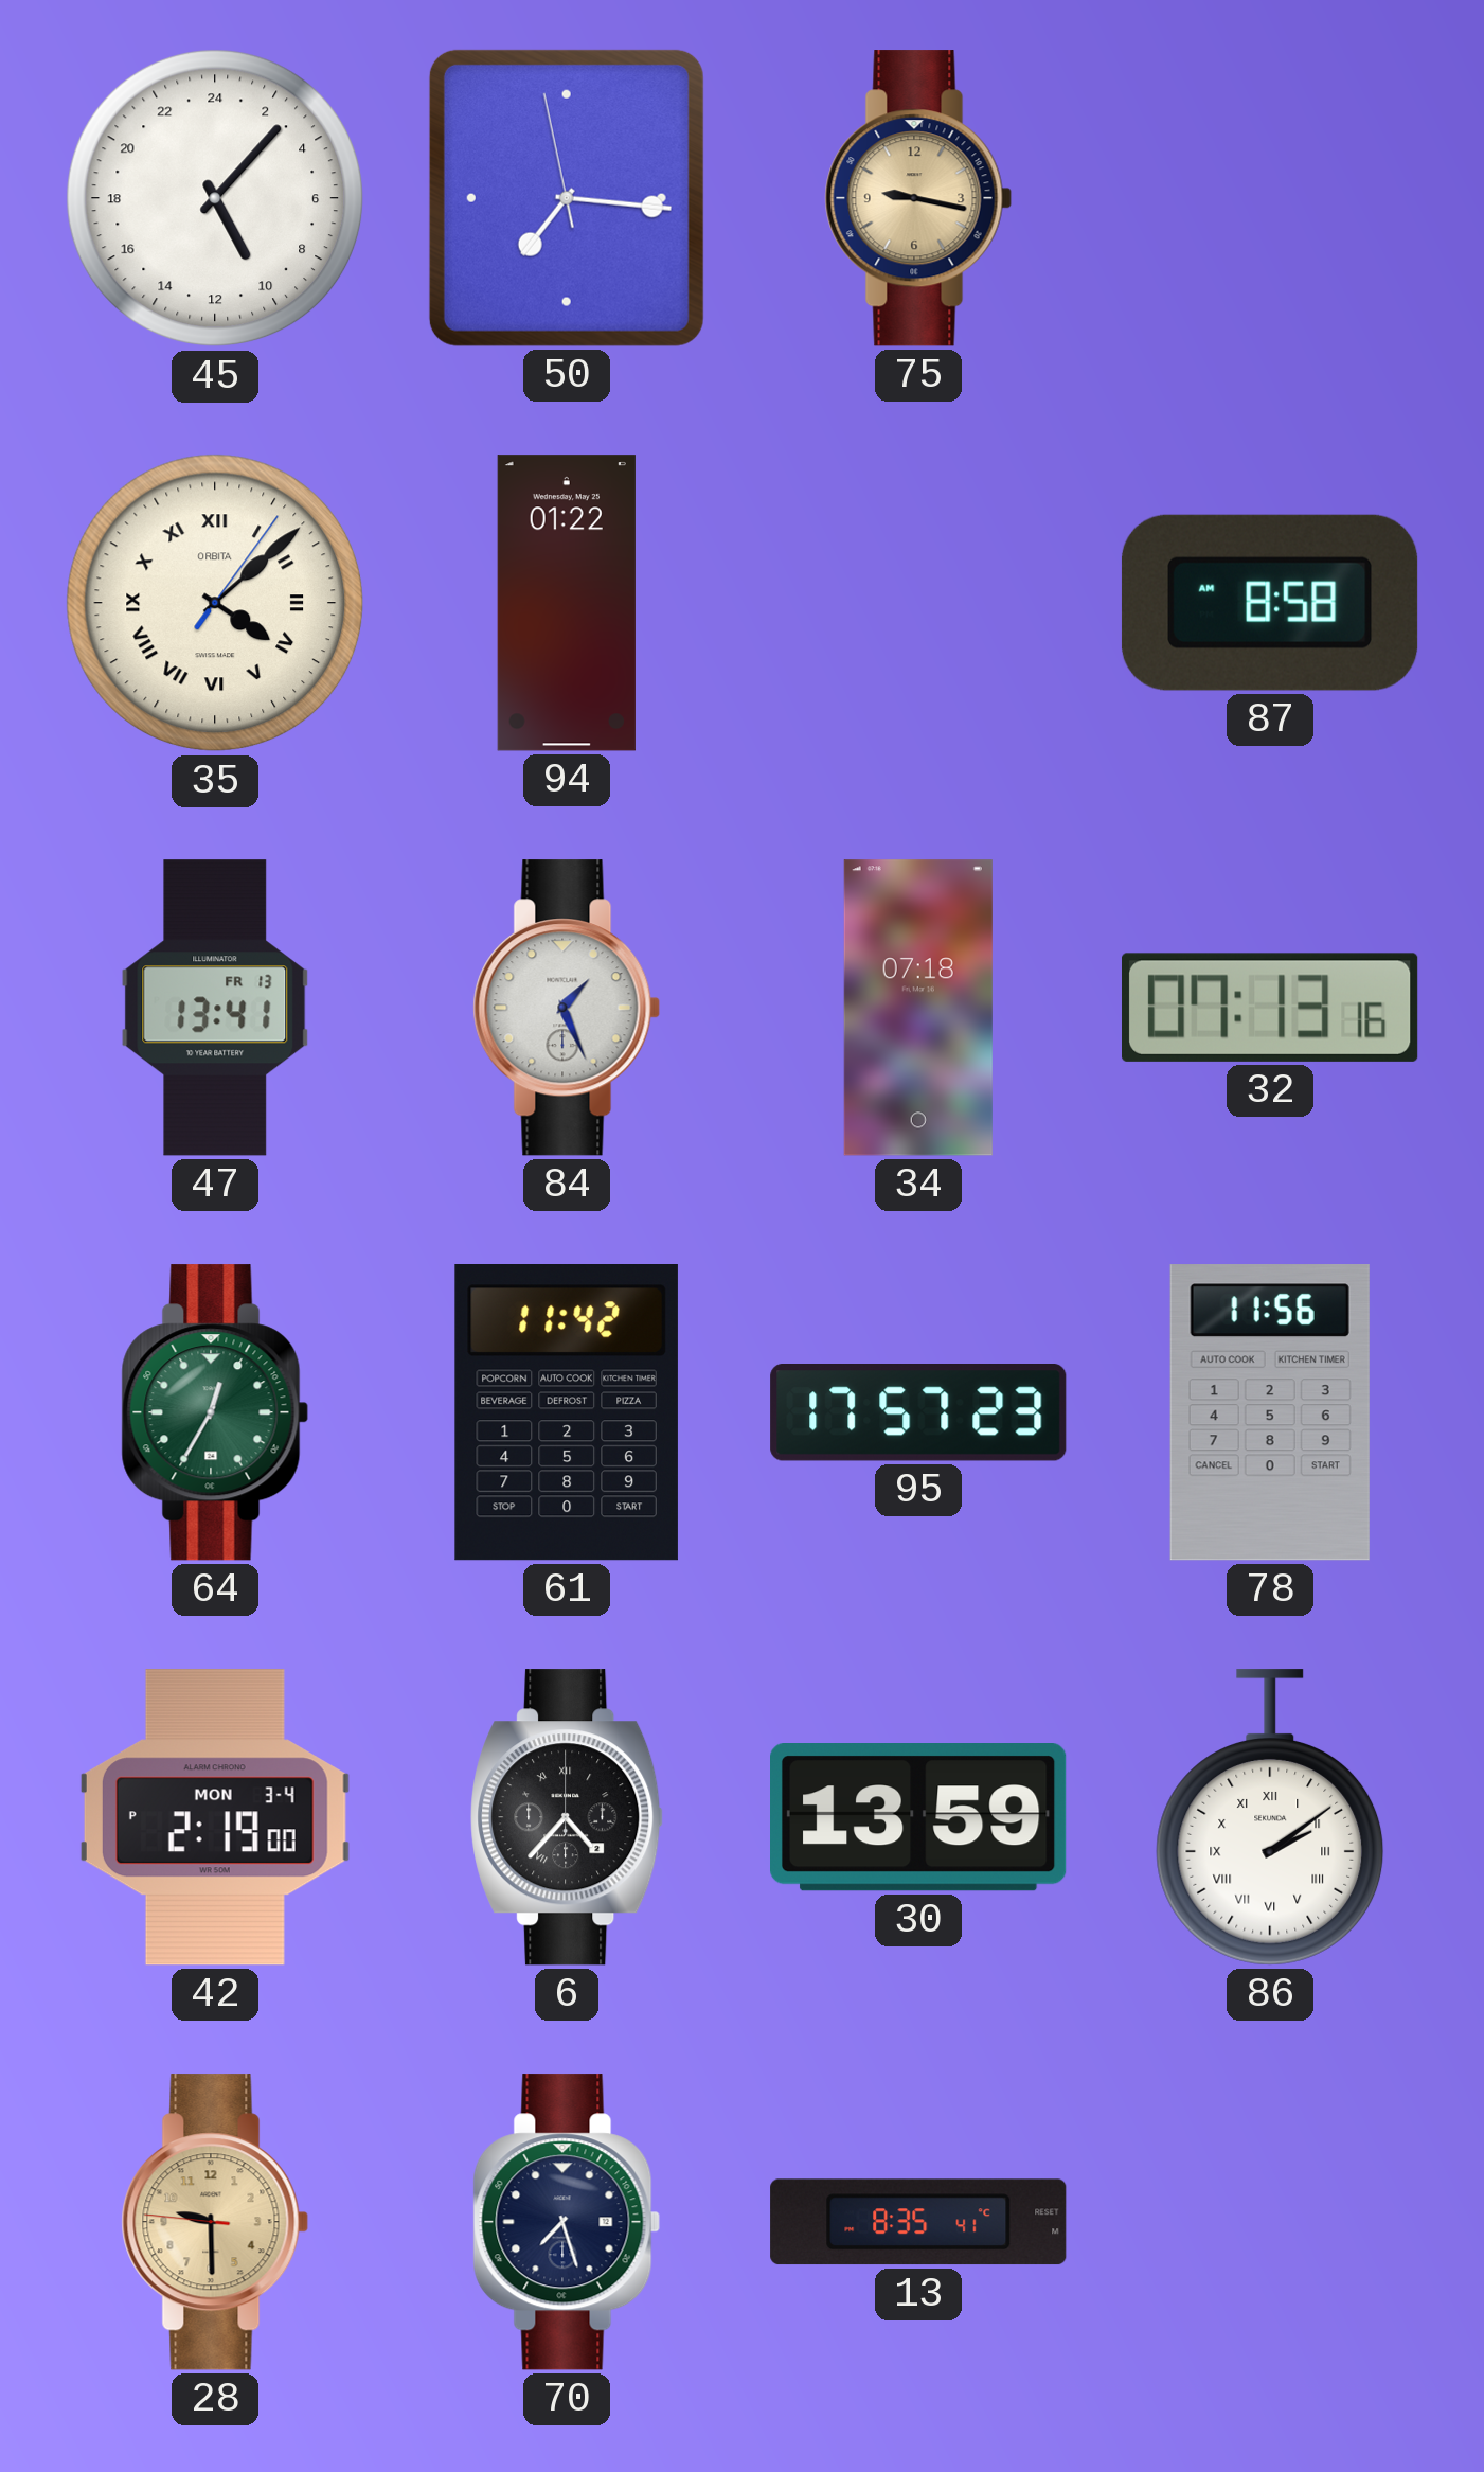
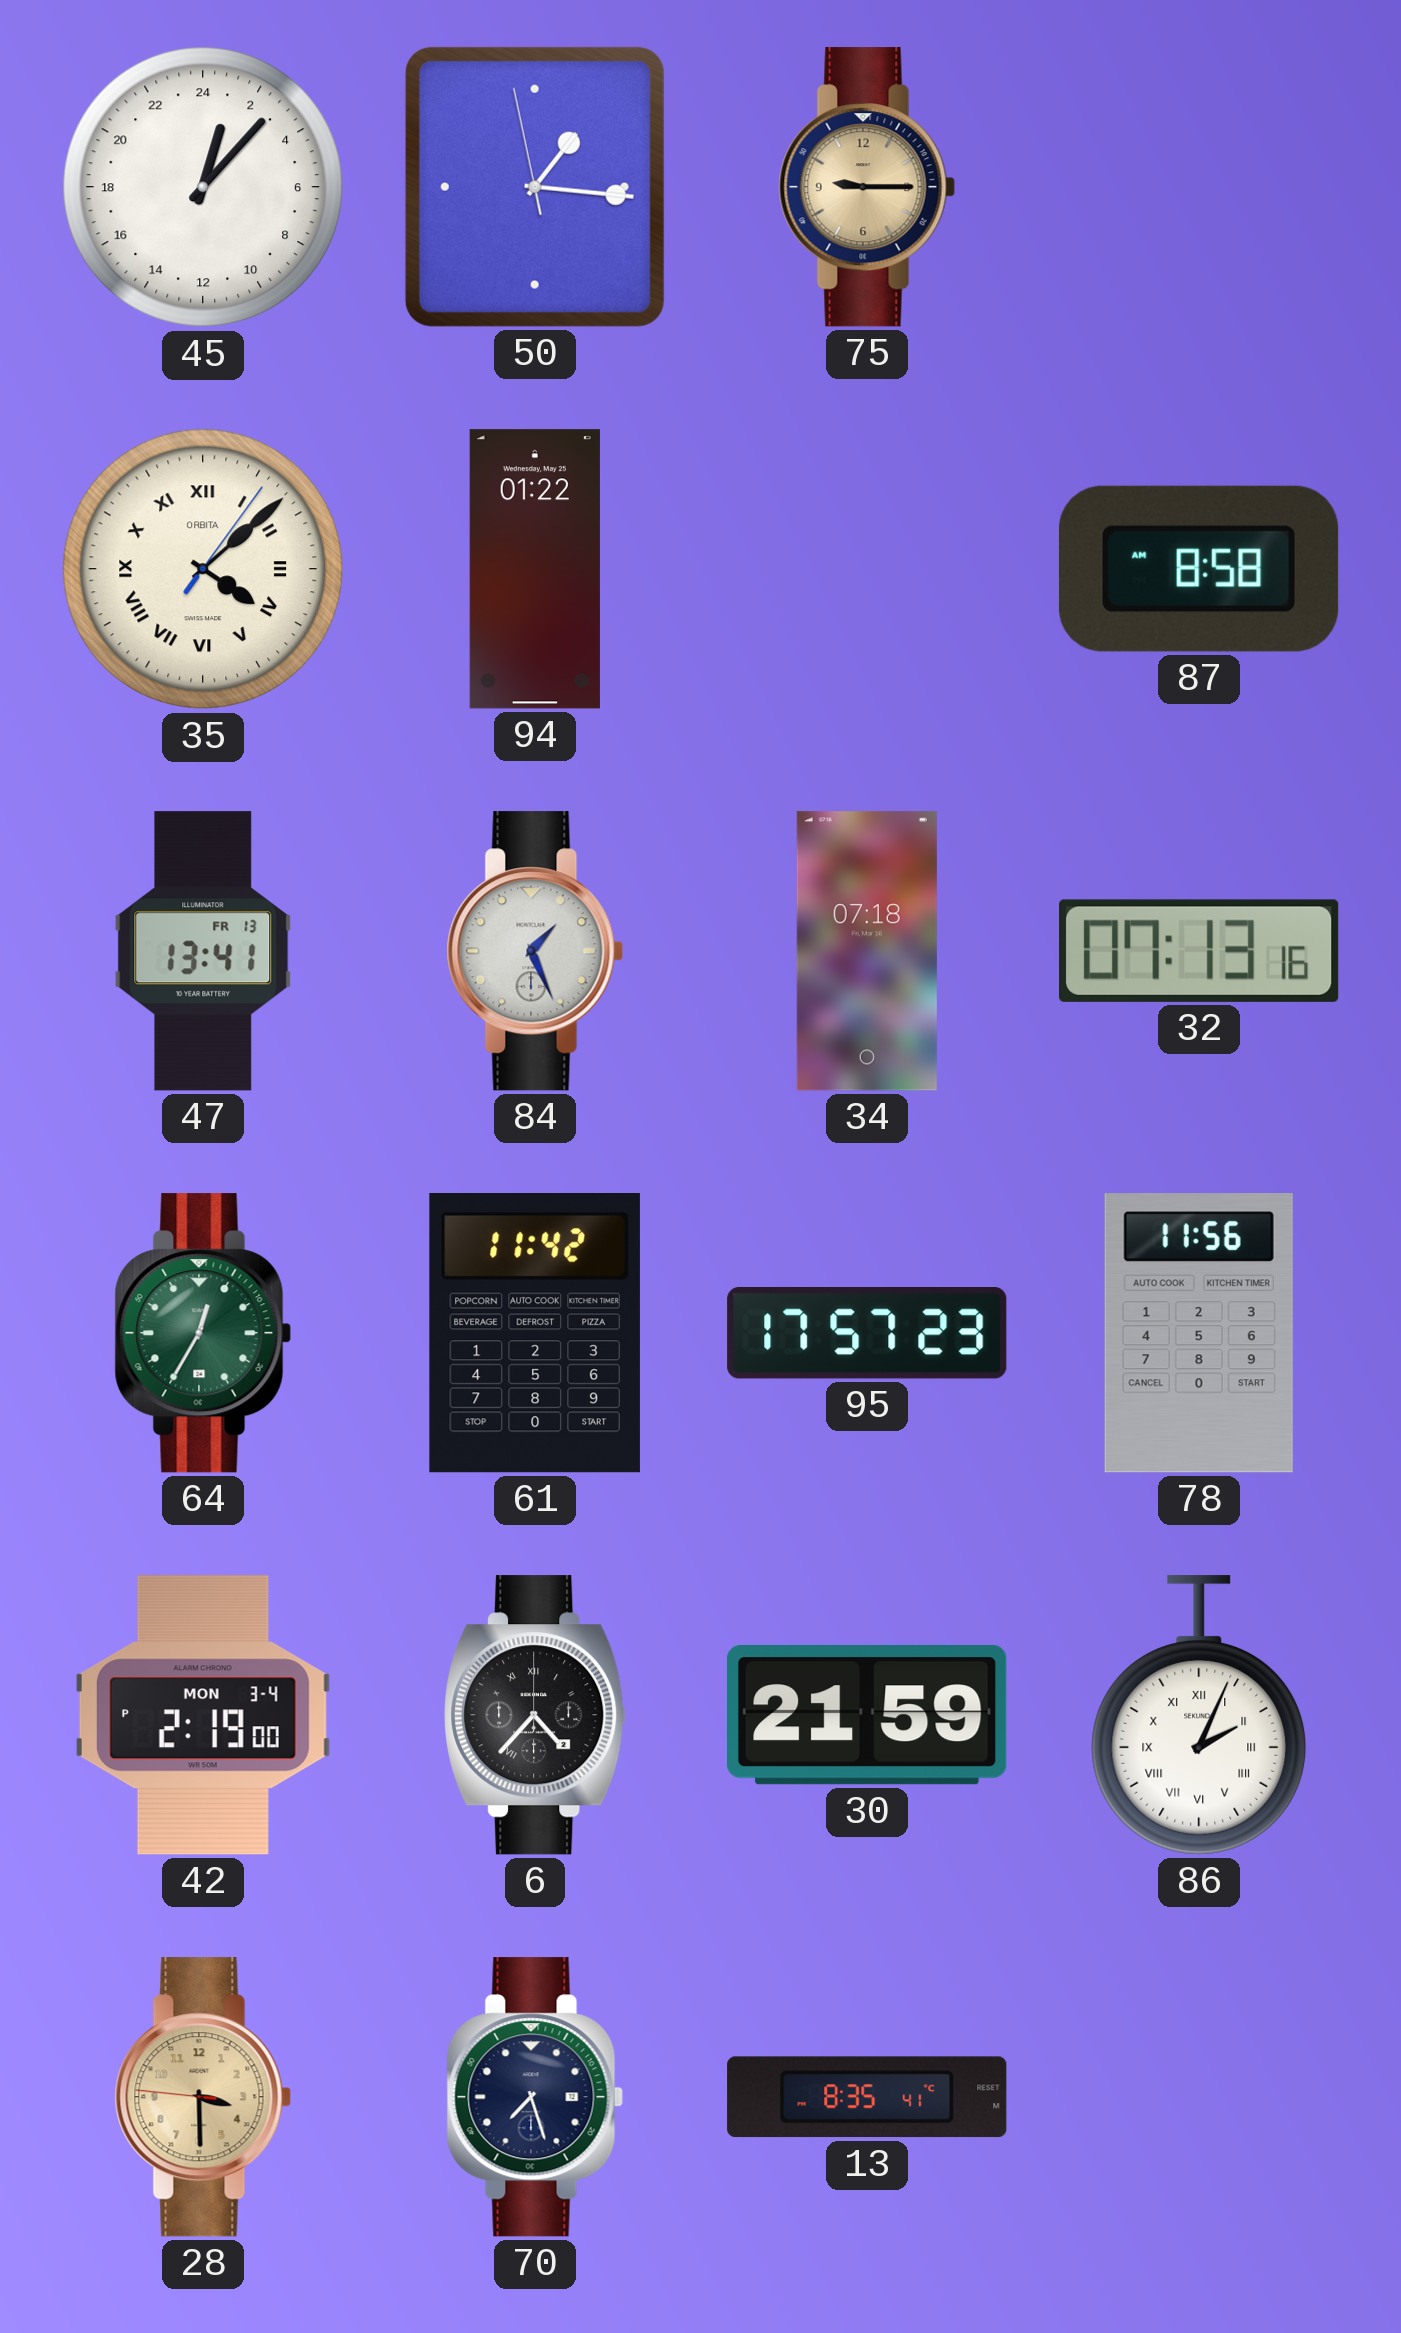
45: 10:07 -> 1:07
50: 7:15 -> 1:15
75: 9:17 -> 9:15
30: 13:59 -> 21:59
86: 2:09 -> 2:04
28: 9:29 -> 3:29
